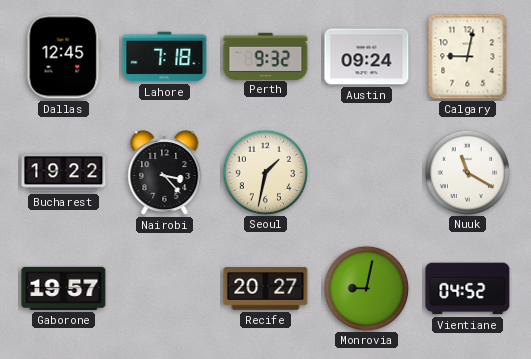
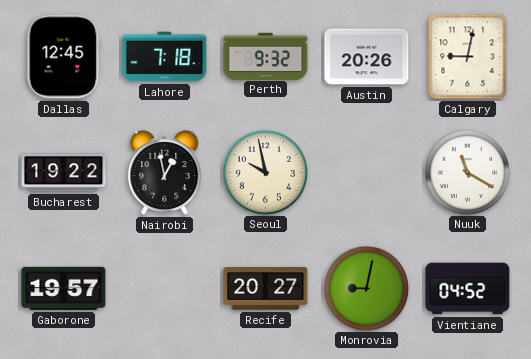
Austin: 09:24 -> 20:26
Nairobi: 3:23 -> 12:58
Seoul: 1:32 -> 9:58
